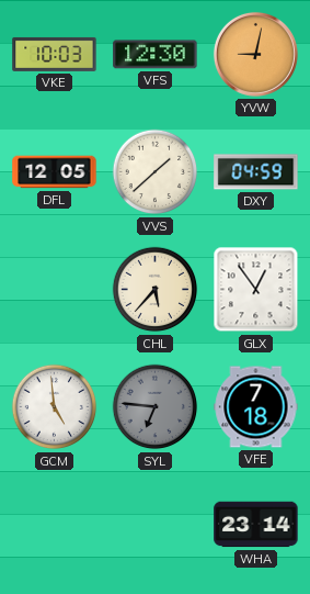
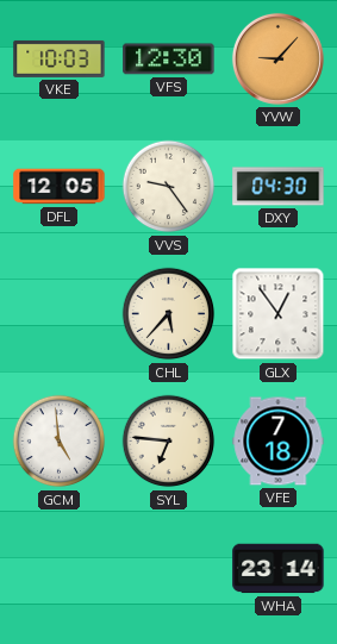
YVW: 9:02 -> 9:07
VVS: 1:38 -> 9:24
DXY: 04:59 -> 04:30
SYL dial: grey -> cream
